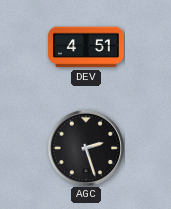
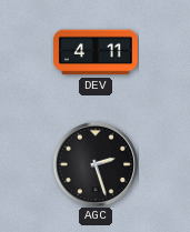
DEV: 4:51 -> 4:11
